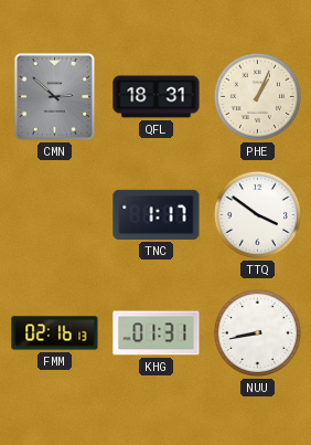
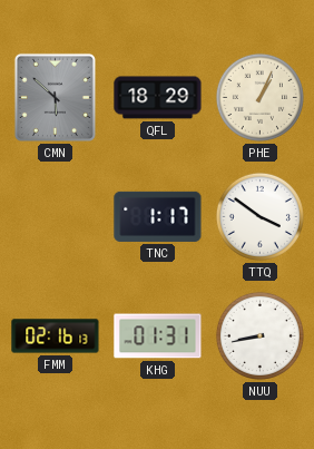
CMN: 2:52 -> 5:52
QFL: 18:31 -> 18:29
